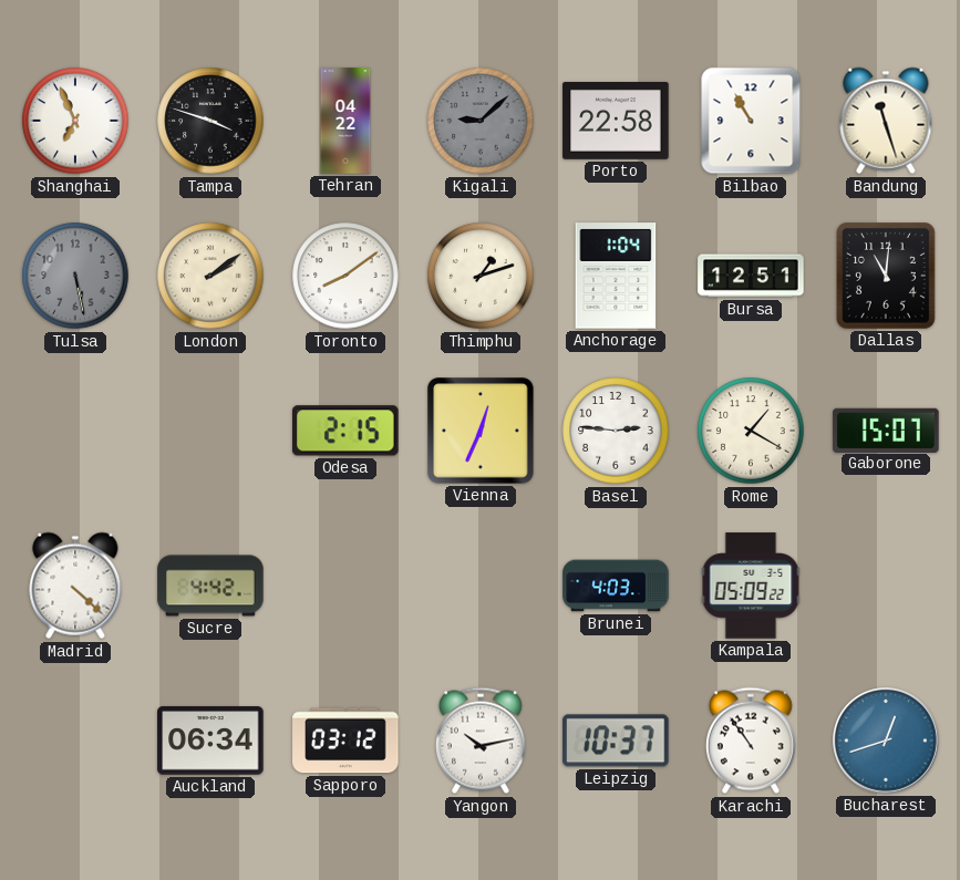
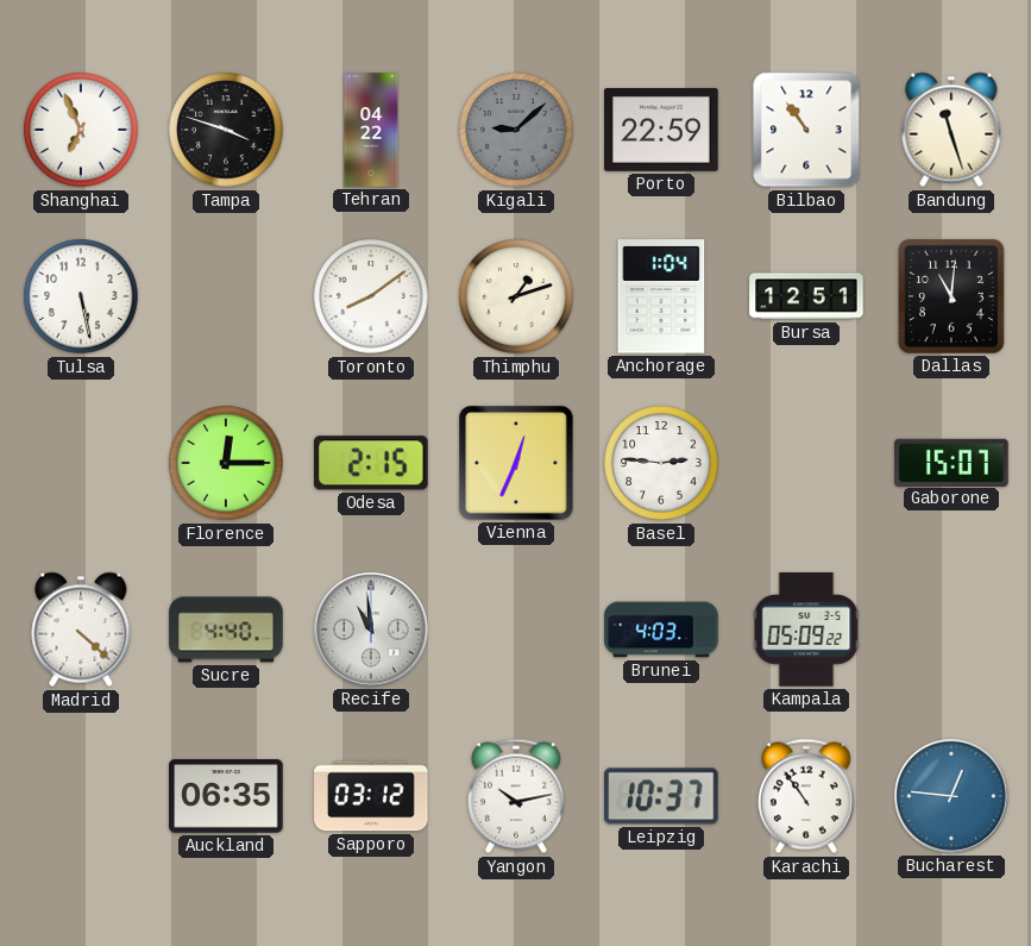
Porto: 22:58 -> 22:59
Bilbao: 10:55 -> 10:54
Tulsa dial: grey -> white
London: 2:09 -> none
Florence: none -> 12:15
Rome: 1:20 -> none
Sucre: 4:42 -> 4:40
Recife: none -> 10:59
Auckland: 06:34 -> 06:35
Bucharest: 12:42 -> 12:46
